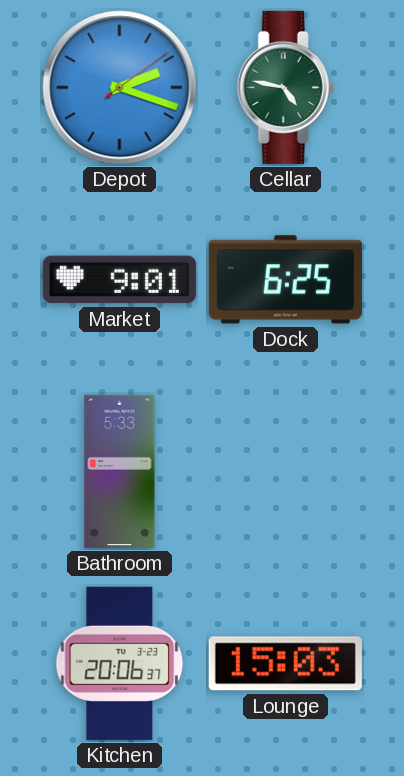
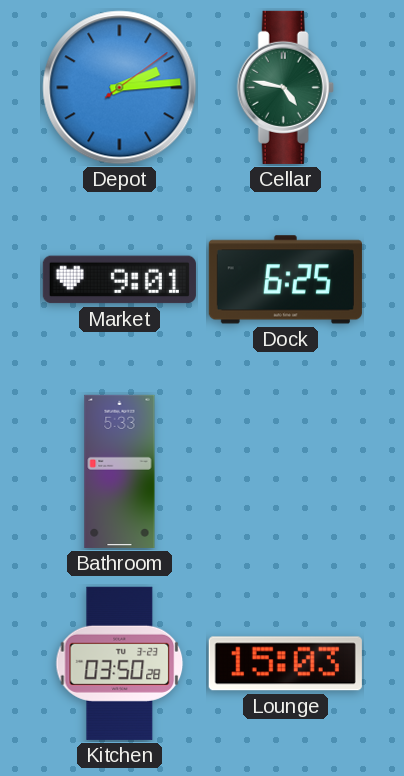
Depot: 2:18 -> 2:14
Kitchen: 20:06 -> 03:50
